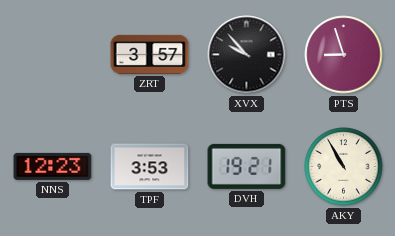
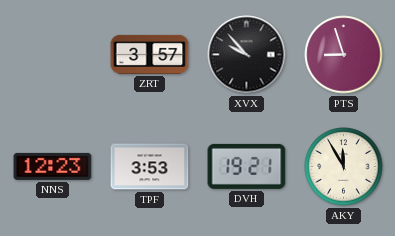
AKY: 10:55 -> 11:55
